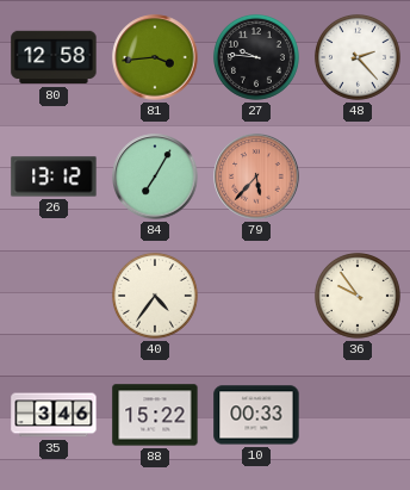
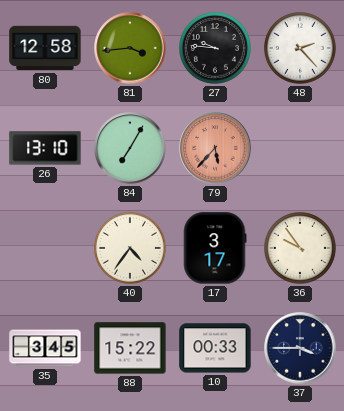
26: 13:12 -> 13:10
17: none -> 3:17
35: 3:46 -> 3:45
37: none -> 3:45
